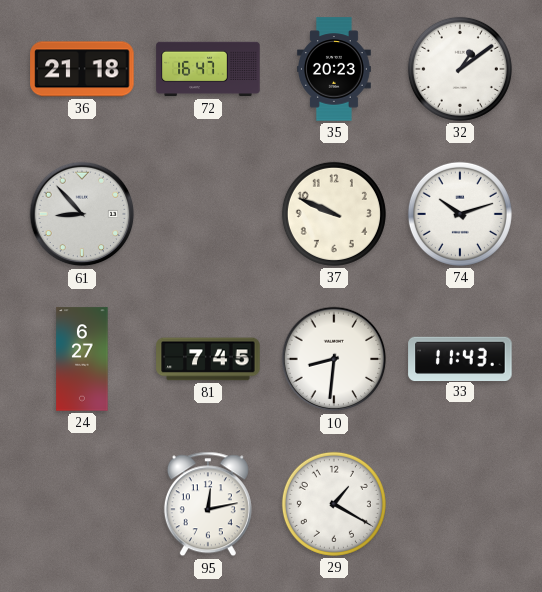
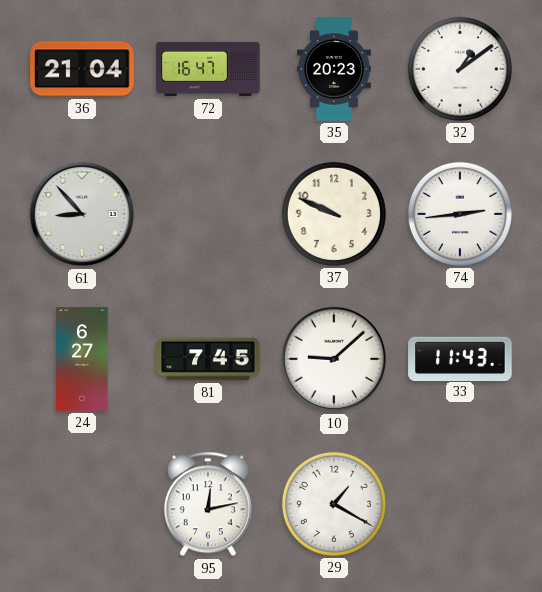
36: 21:18 -> 21:04
74: 10:12 -> 2:44
10: 8:31 -> 9:08
